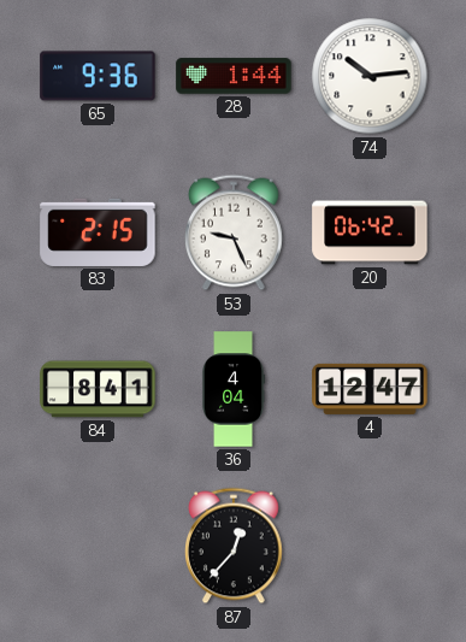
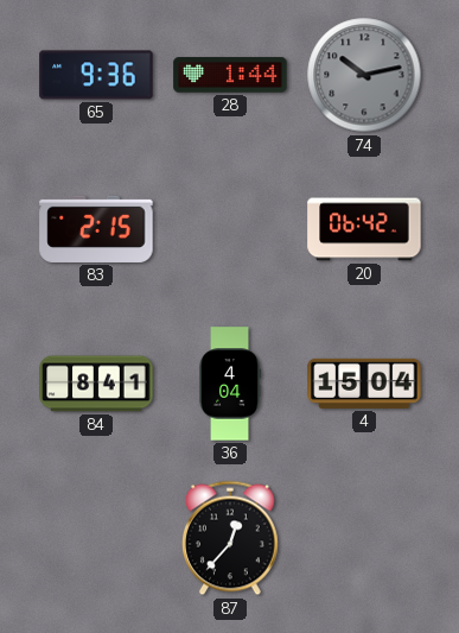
74: 10:14 -> 10:13
74 dial: white -> grey
53: 9:26 -> none
4: 12:47 -> 15:04
